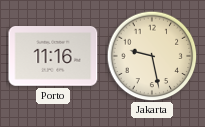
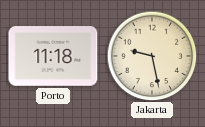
Porto: 11:16 -> 11:18
